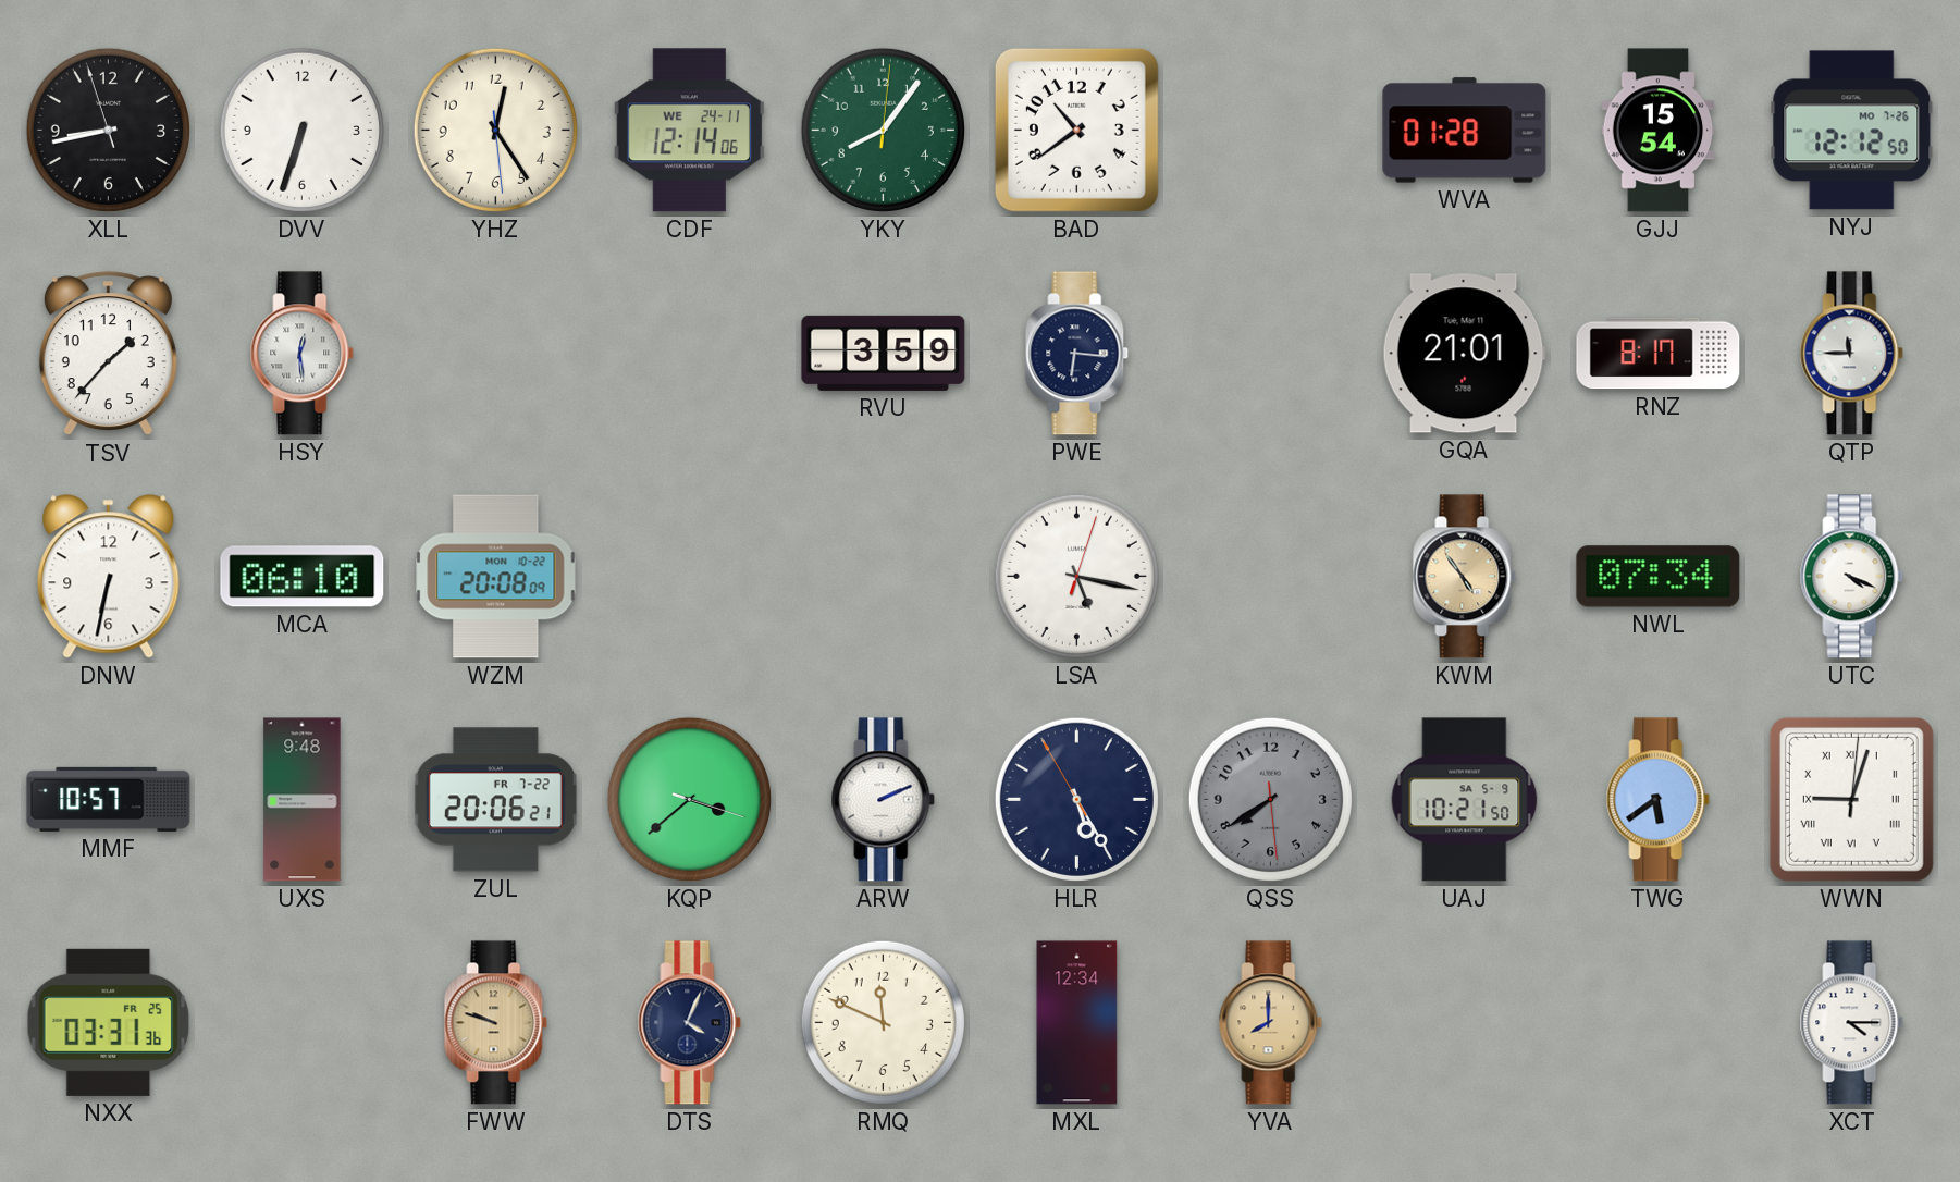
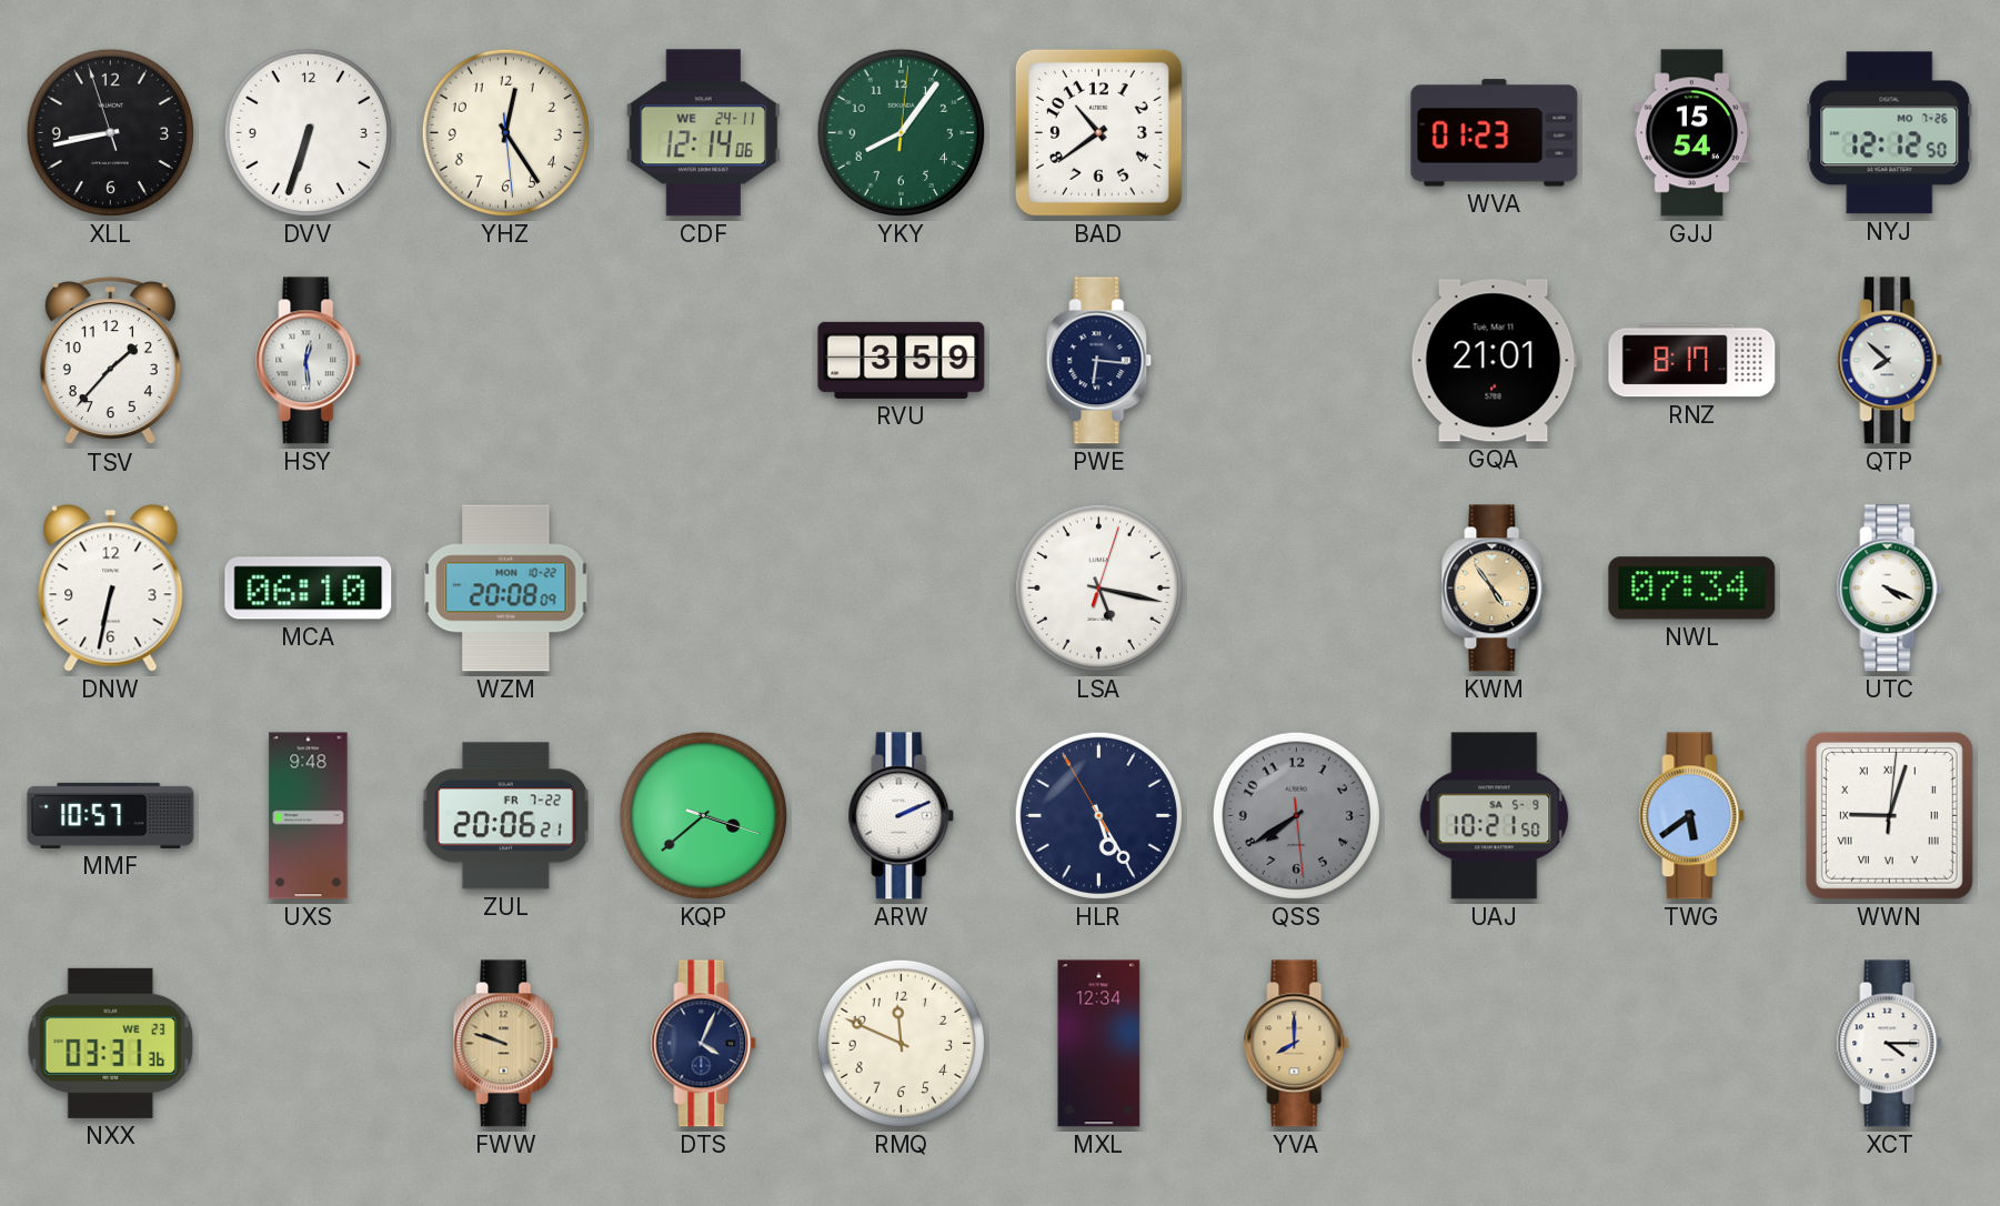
WVA: 01:28 -> 01:23
QTP: 11:45 -> 7:52
NXX date: FR 25 -> WE 23
